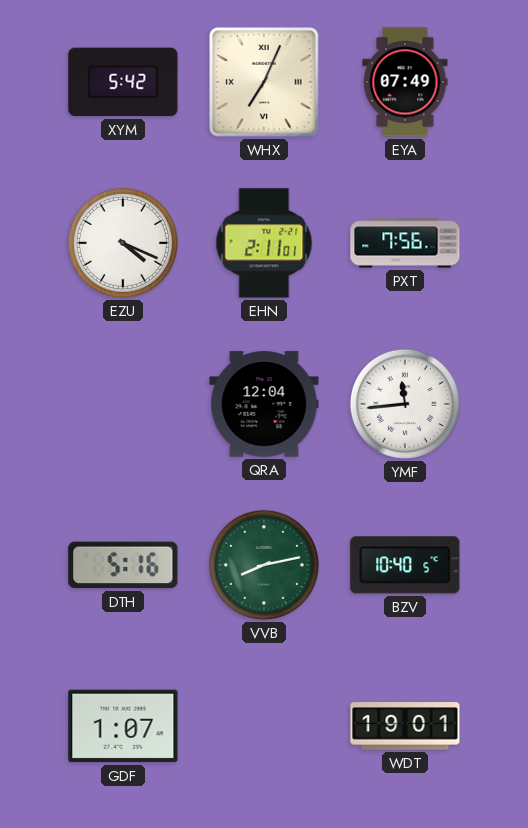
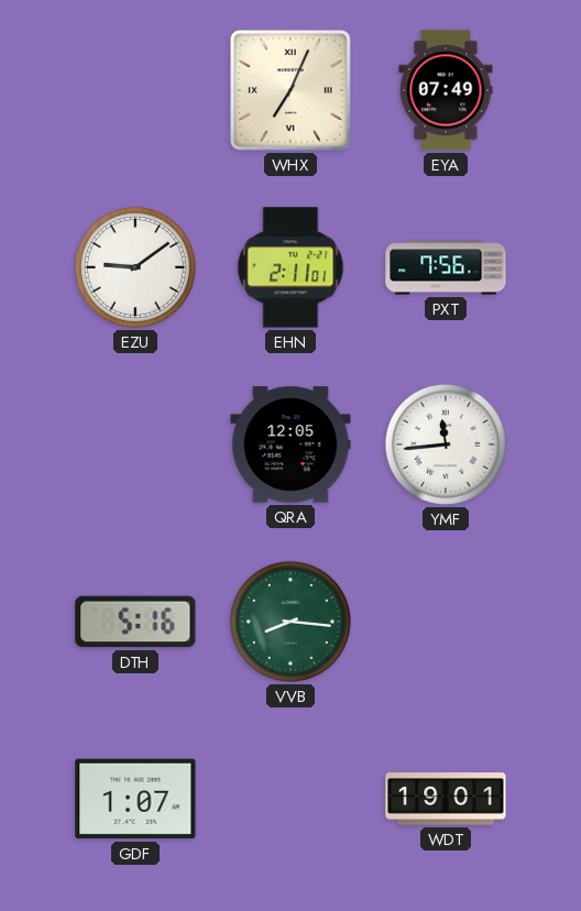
XYM: 5:42 -> none
EZU: 4:19 -> 9:09
QRA: 12:04 -> 12:05
VVB: 8:13 -> 8:16
BZV: 10:40 -> none
